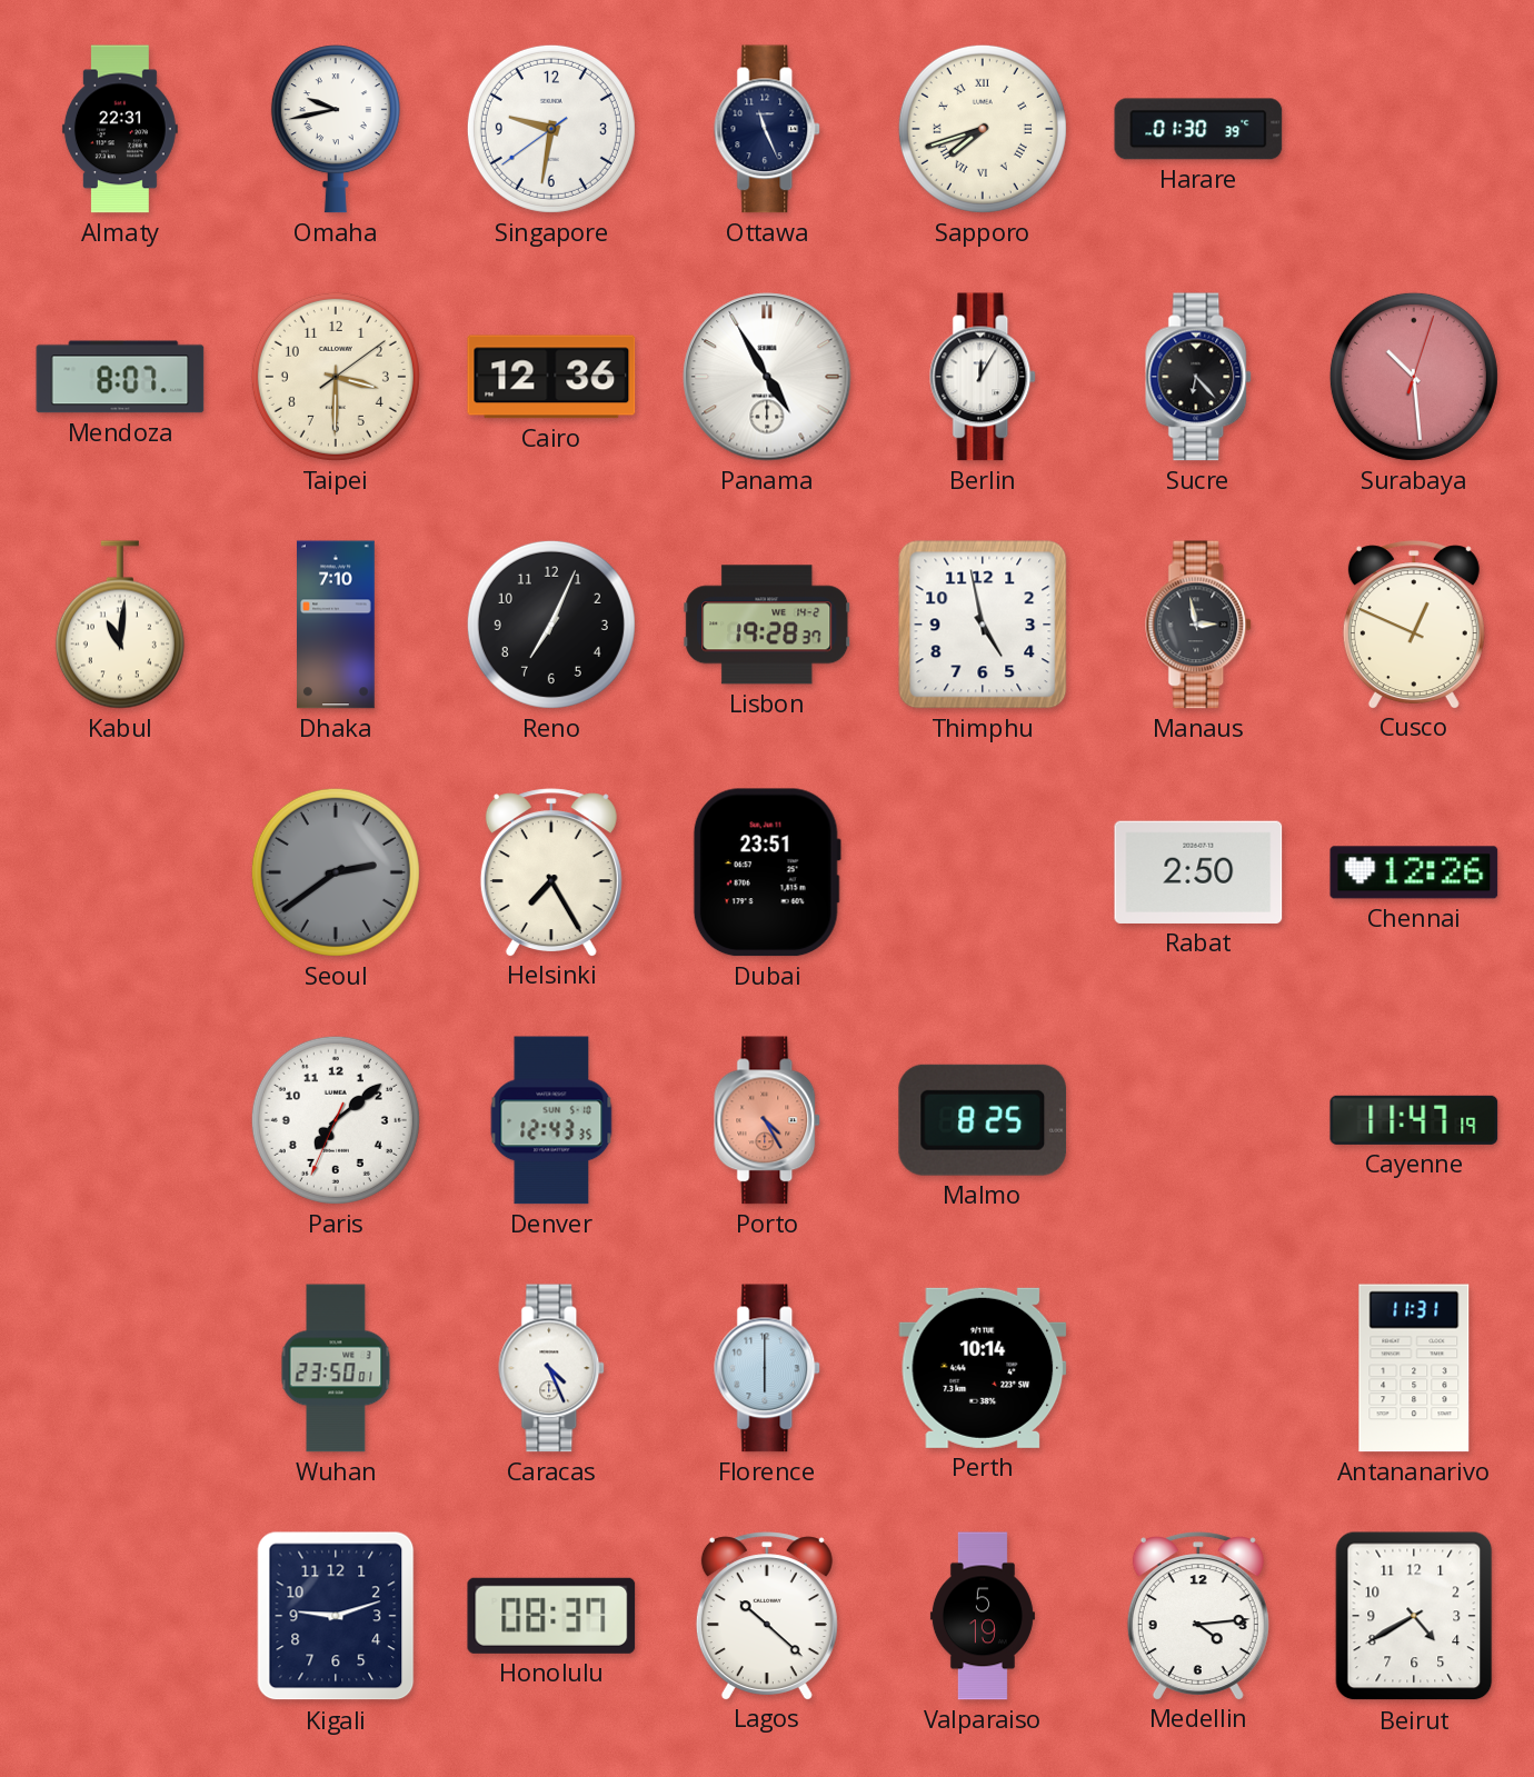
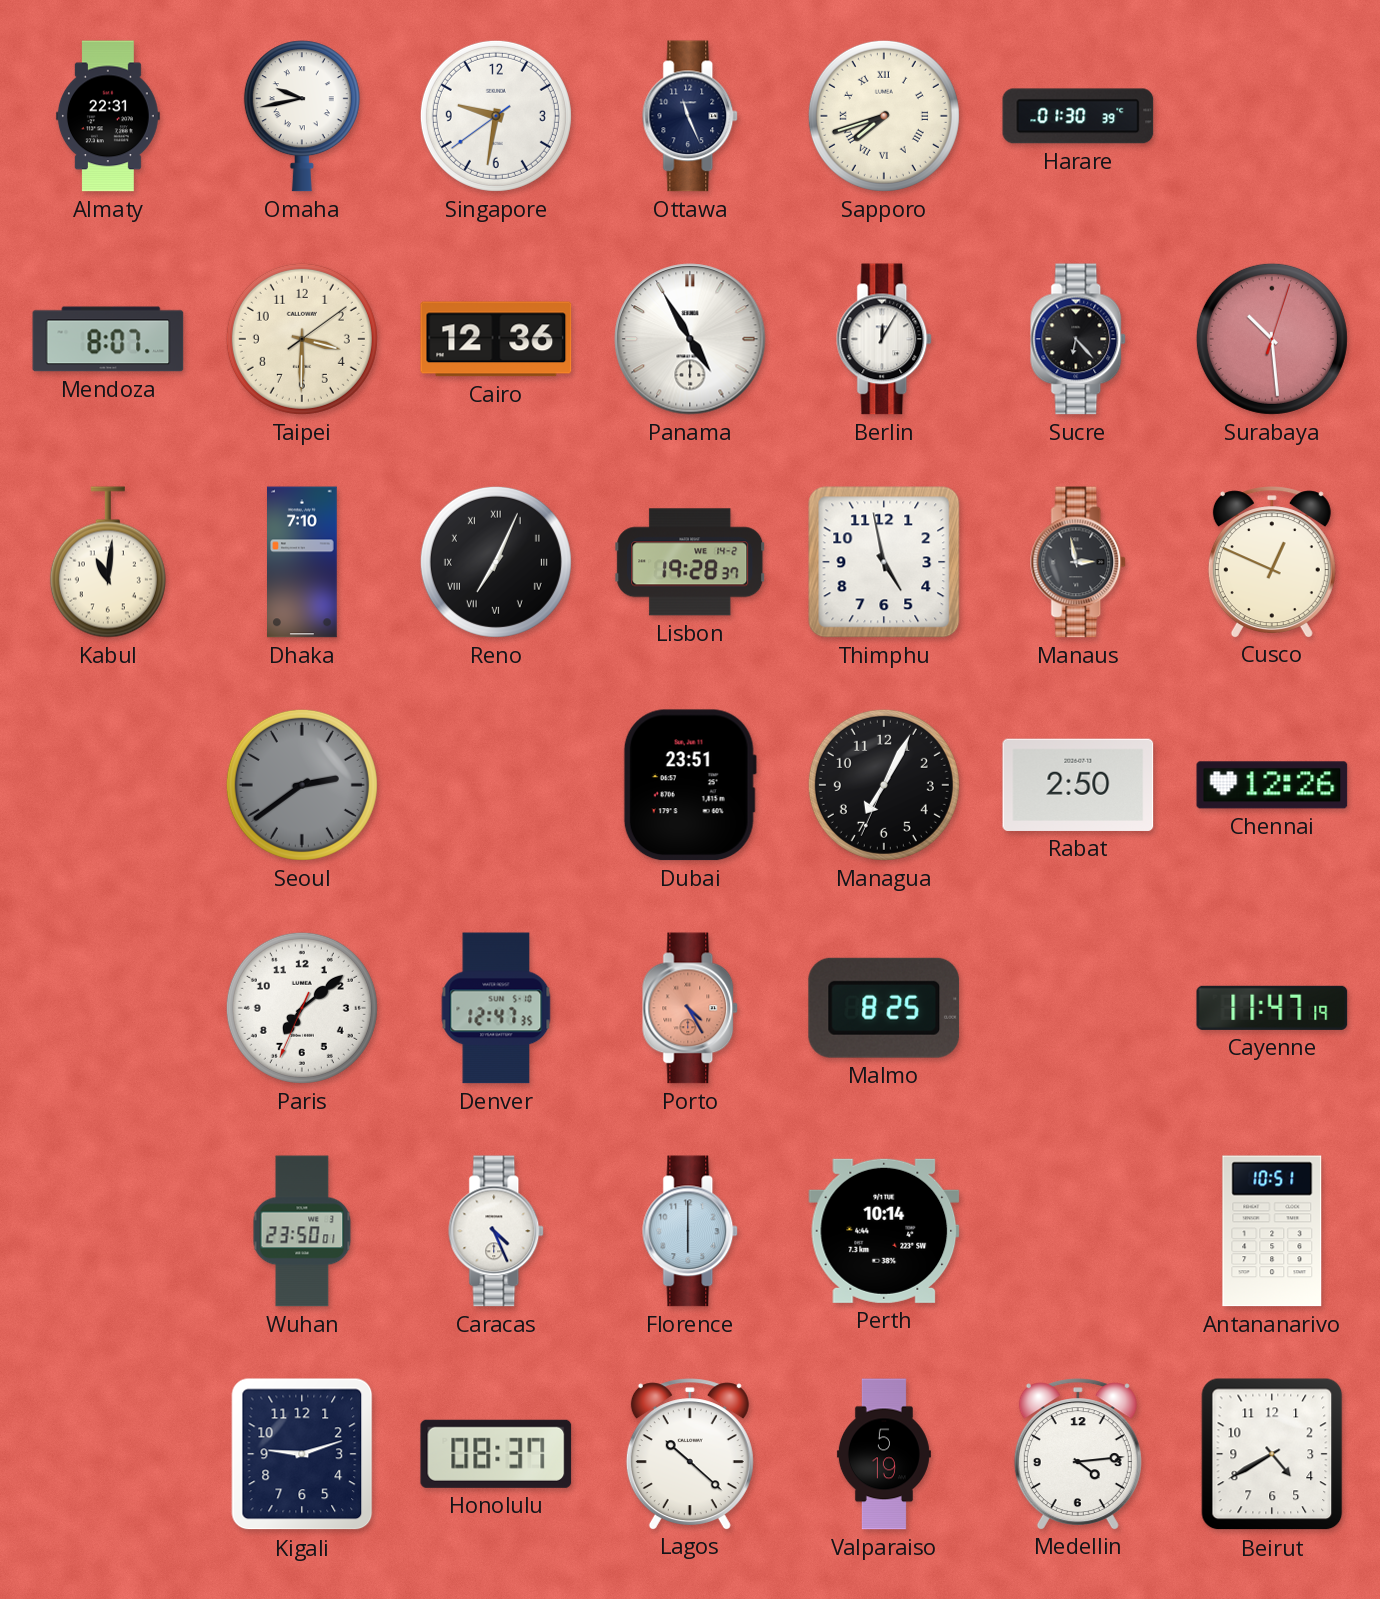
Reno numerals: Arabic -> Roman
Helsinki: 7:25 -> none
Managua: none -> 7:04
Denver: 12:43 -> 12:47
Antananarivo: 11:31 -> 10:51
